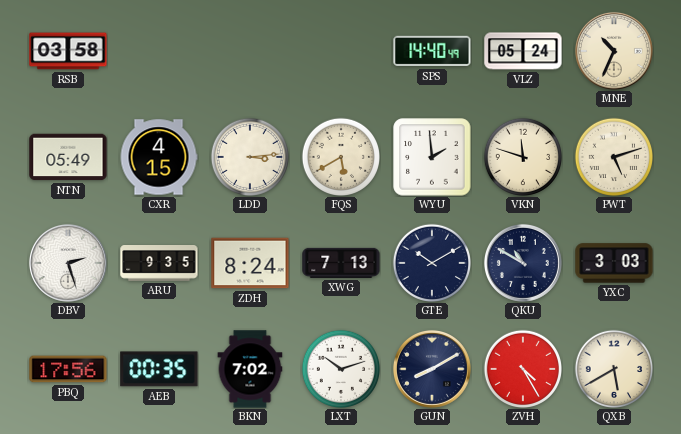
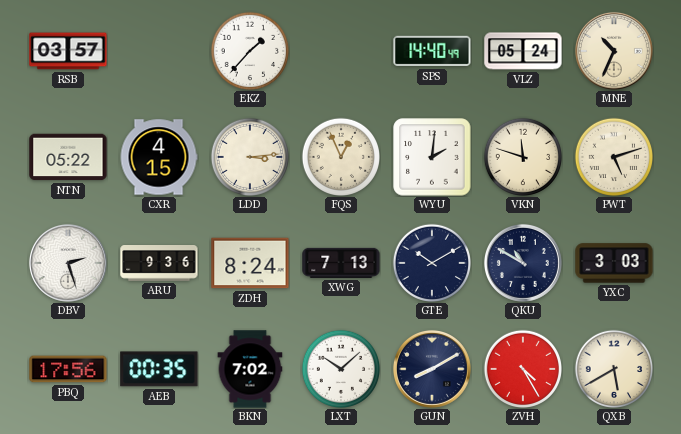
RSB: 03:58 -> 03:57
EKZ: none -> 1:37
NTN: 05:49 -> 05:22
FQS: 5:40 -> 12:56
WYU: 1:59 -> 2:01
ARU: 9:35 -> 9:36
LXT: 10:12 -> 10:08
